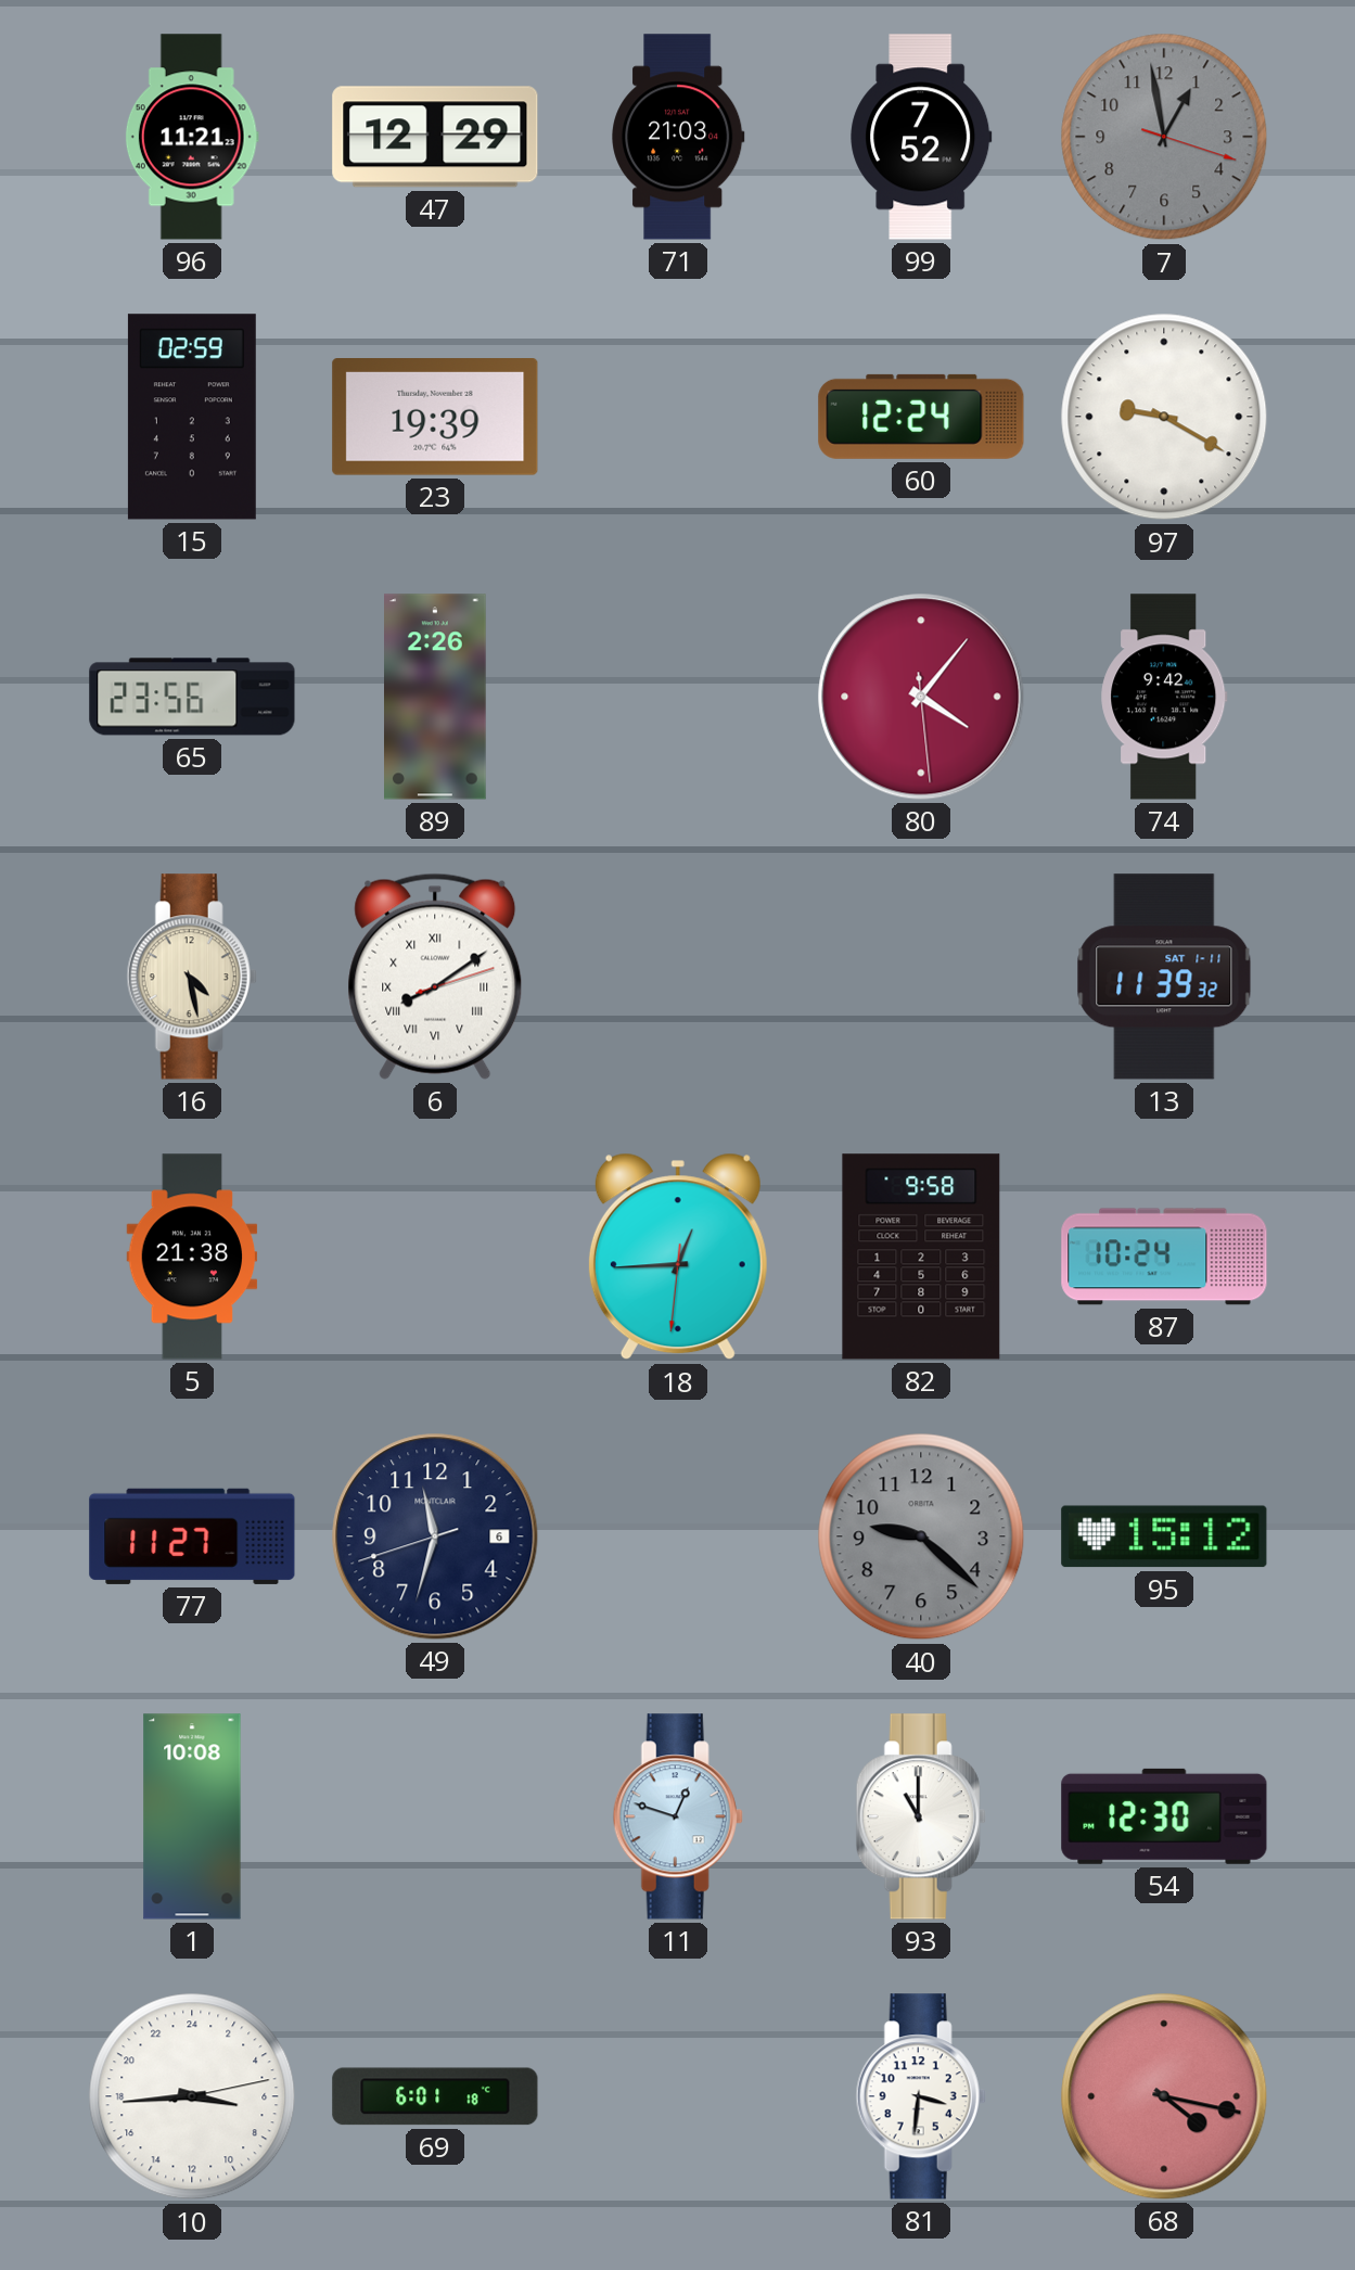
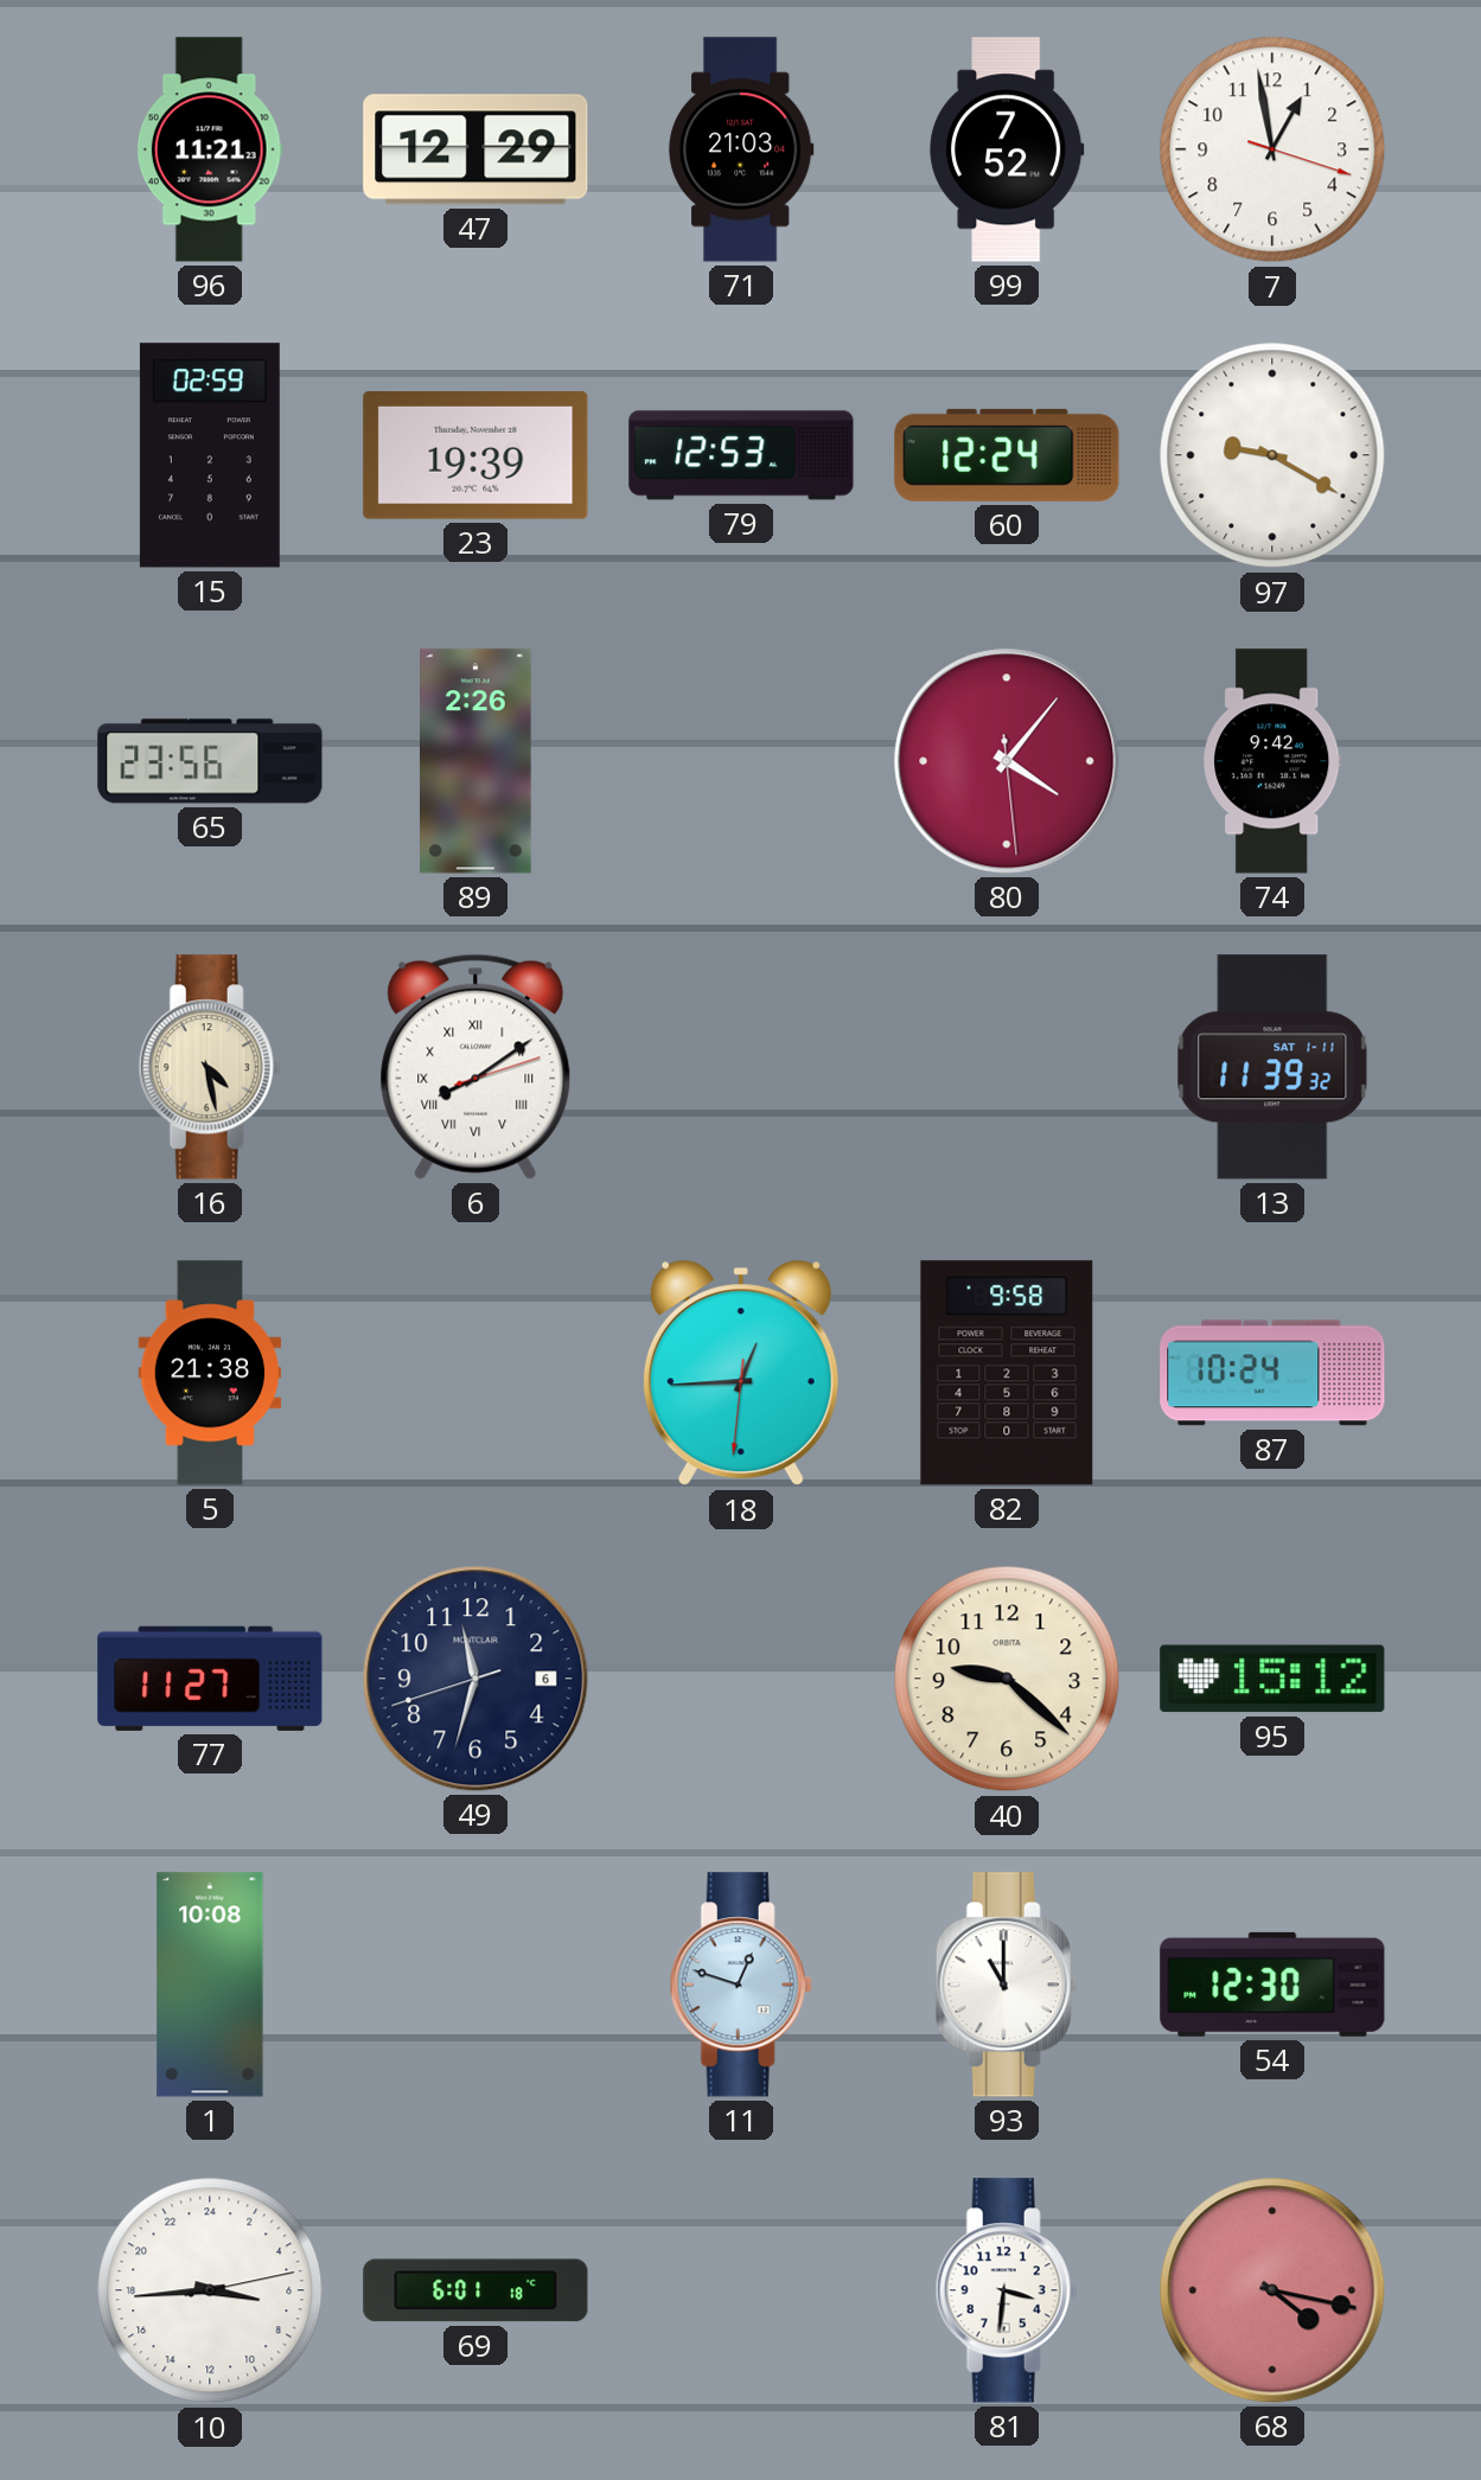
7 dial: grey -> white
79: none -> 12:53
40 dial: grey -> cream
